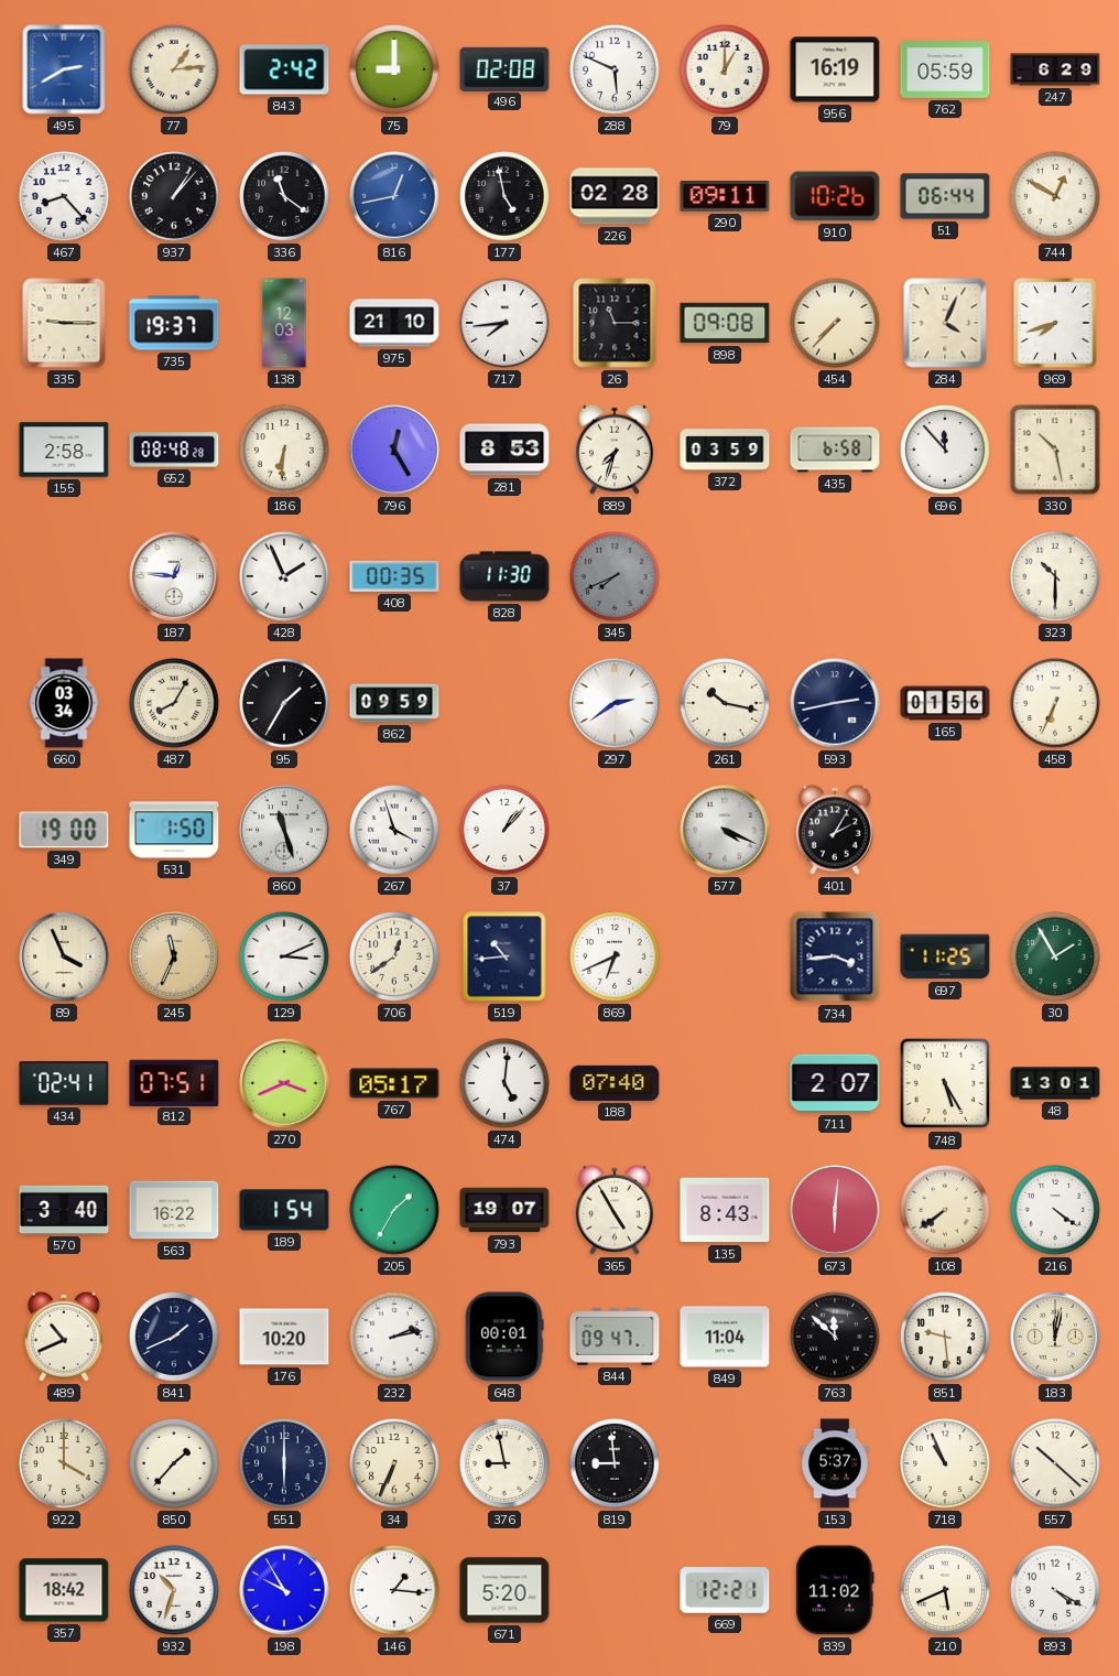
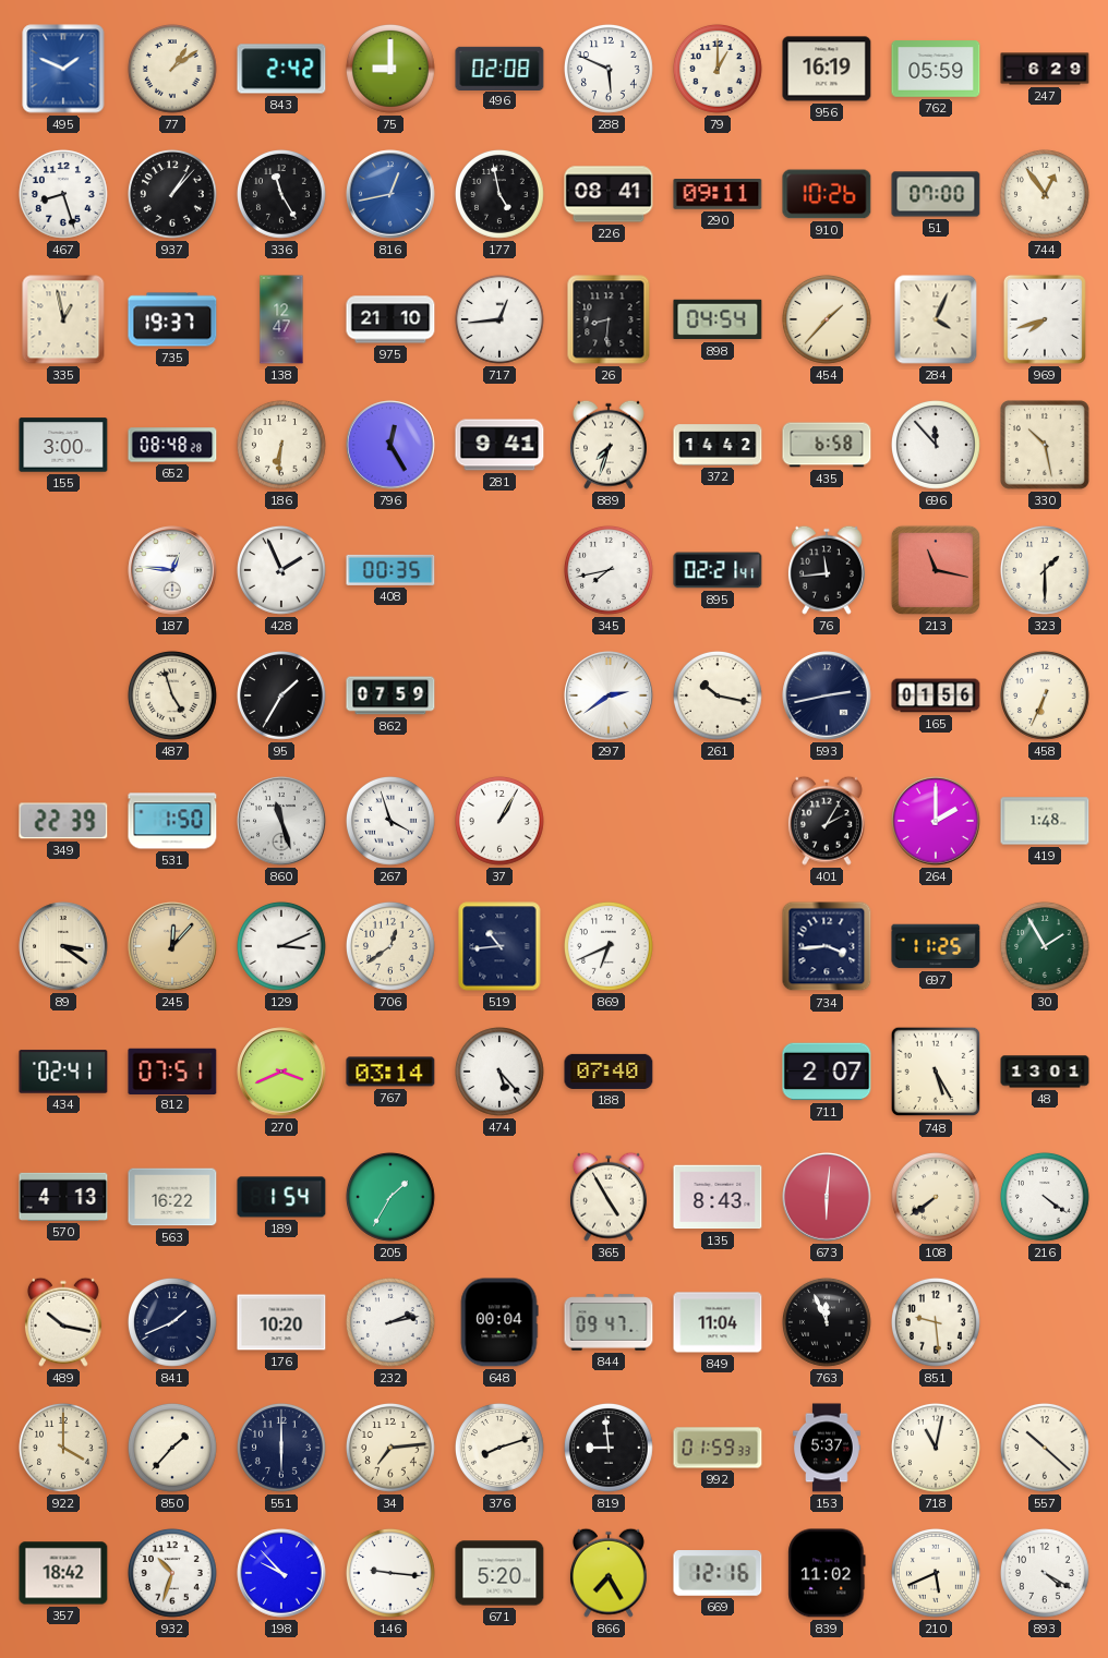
495: 2:40 -> 1:49
77: 1:14 -> 1:09
467: 8:23 -> 8:27
336: 11:21 -> 11:25
226: 02:28 -> 08:41
51: 06:44 -> 07:00
744: 12:50 -> 12:54
335: 9:15 -> 12:58
138: 12:03 -> 12:47
717: 7:44 -> 12:44
26: 11:15 -> 8:31
898: 09:08 -> 04:54
454: 7:37 -> 1:37
155: 2:58 -> 3:00
281: 8:53 -> 9:41
372: 03:59 -> 14:42
828: 11:30 -> none
345: 7:41 -> 7:43
345 dial: grey -> white
895: none -> 02:21
76: none -> 11:44
213: none -> 11:17
323: 10:30 -> 1:30
660: 03:34 -> none
487: 8:05 -> 4:57
862: 09:59 -> 07:59
349: 19:00 -> 22:39
37: 1:07 -> 1:05
577: 4:19 -> none
264: none -> 2:00
419: none -> 1:48
89: 3:56 -> 3:21
245: 11:34 -> 12:07
767: 05:17 -> 03:14
474: 5:01 -> 5:23
570: 3:40 -> 4:13
793: 19:07 -> none
489: 10:41 -> 10:17
648: 00:01 -> 00:04
763: 11:52 -> 11:56
183: 12:02 -> none
34: 6:34 -> 7:14
376: 8:58 -> 8:12
992: none -> 01:59
718: 10:56 -> 11:02
198: 9:55 -> 9:53
146: 1:16 -> 9:16
866: none -> 7:25
669: 12:21 -> 12:16
